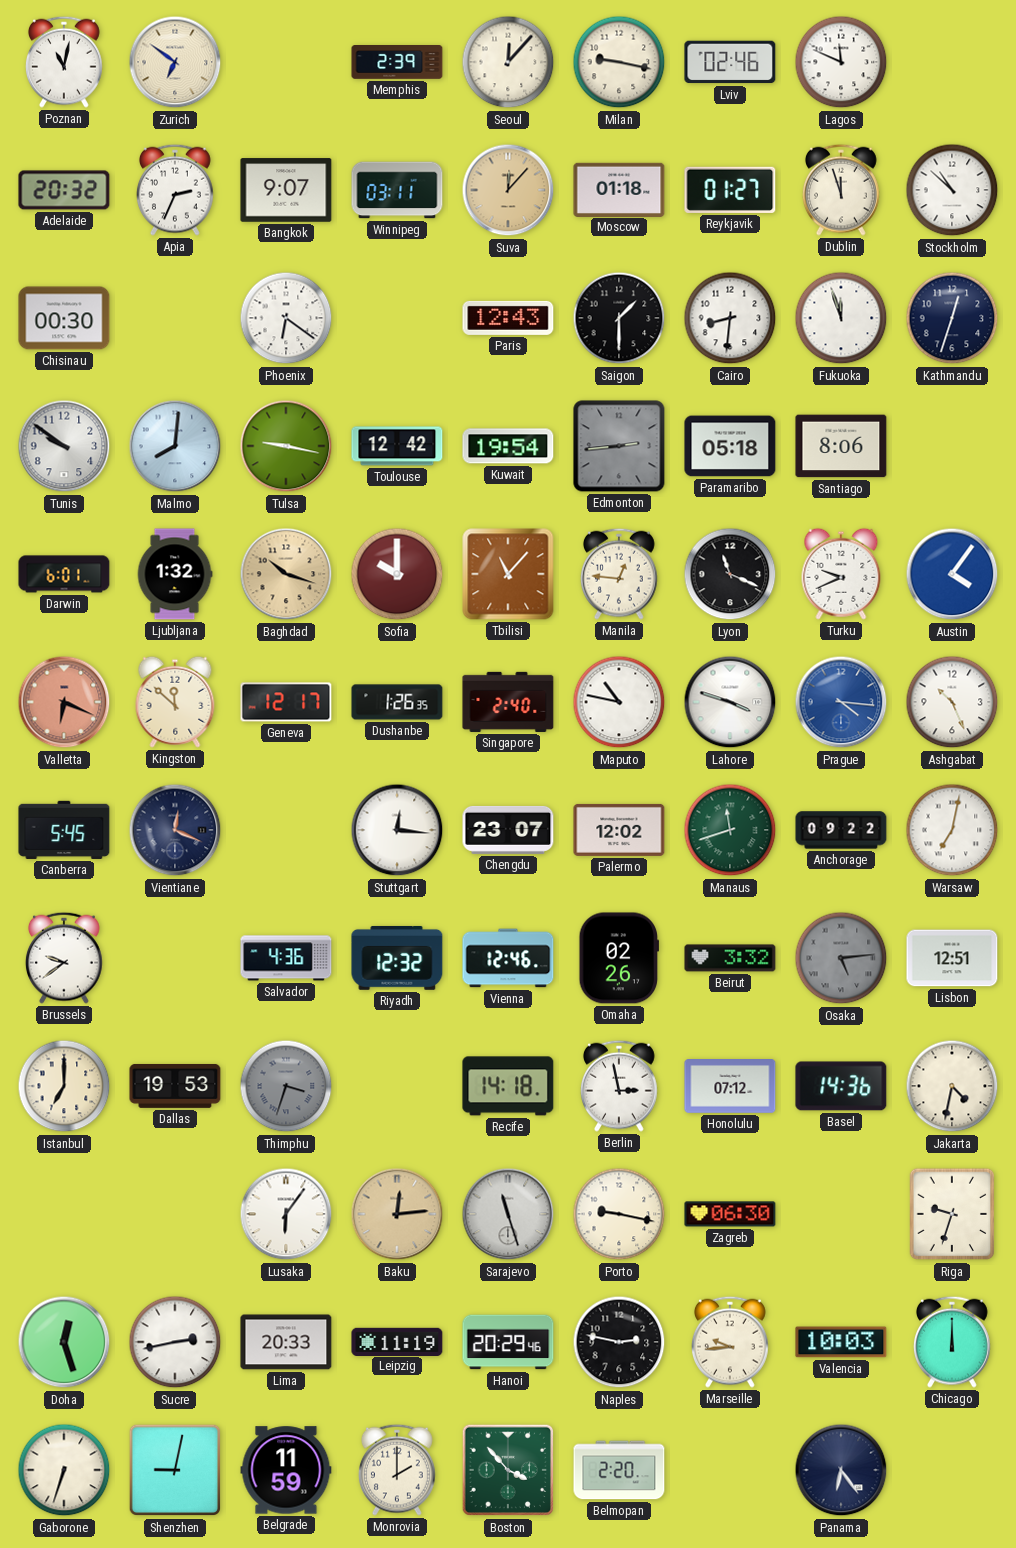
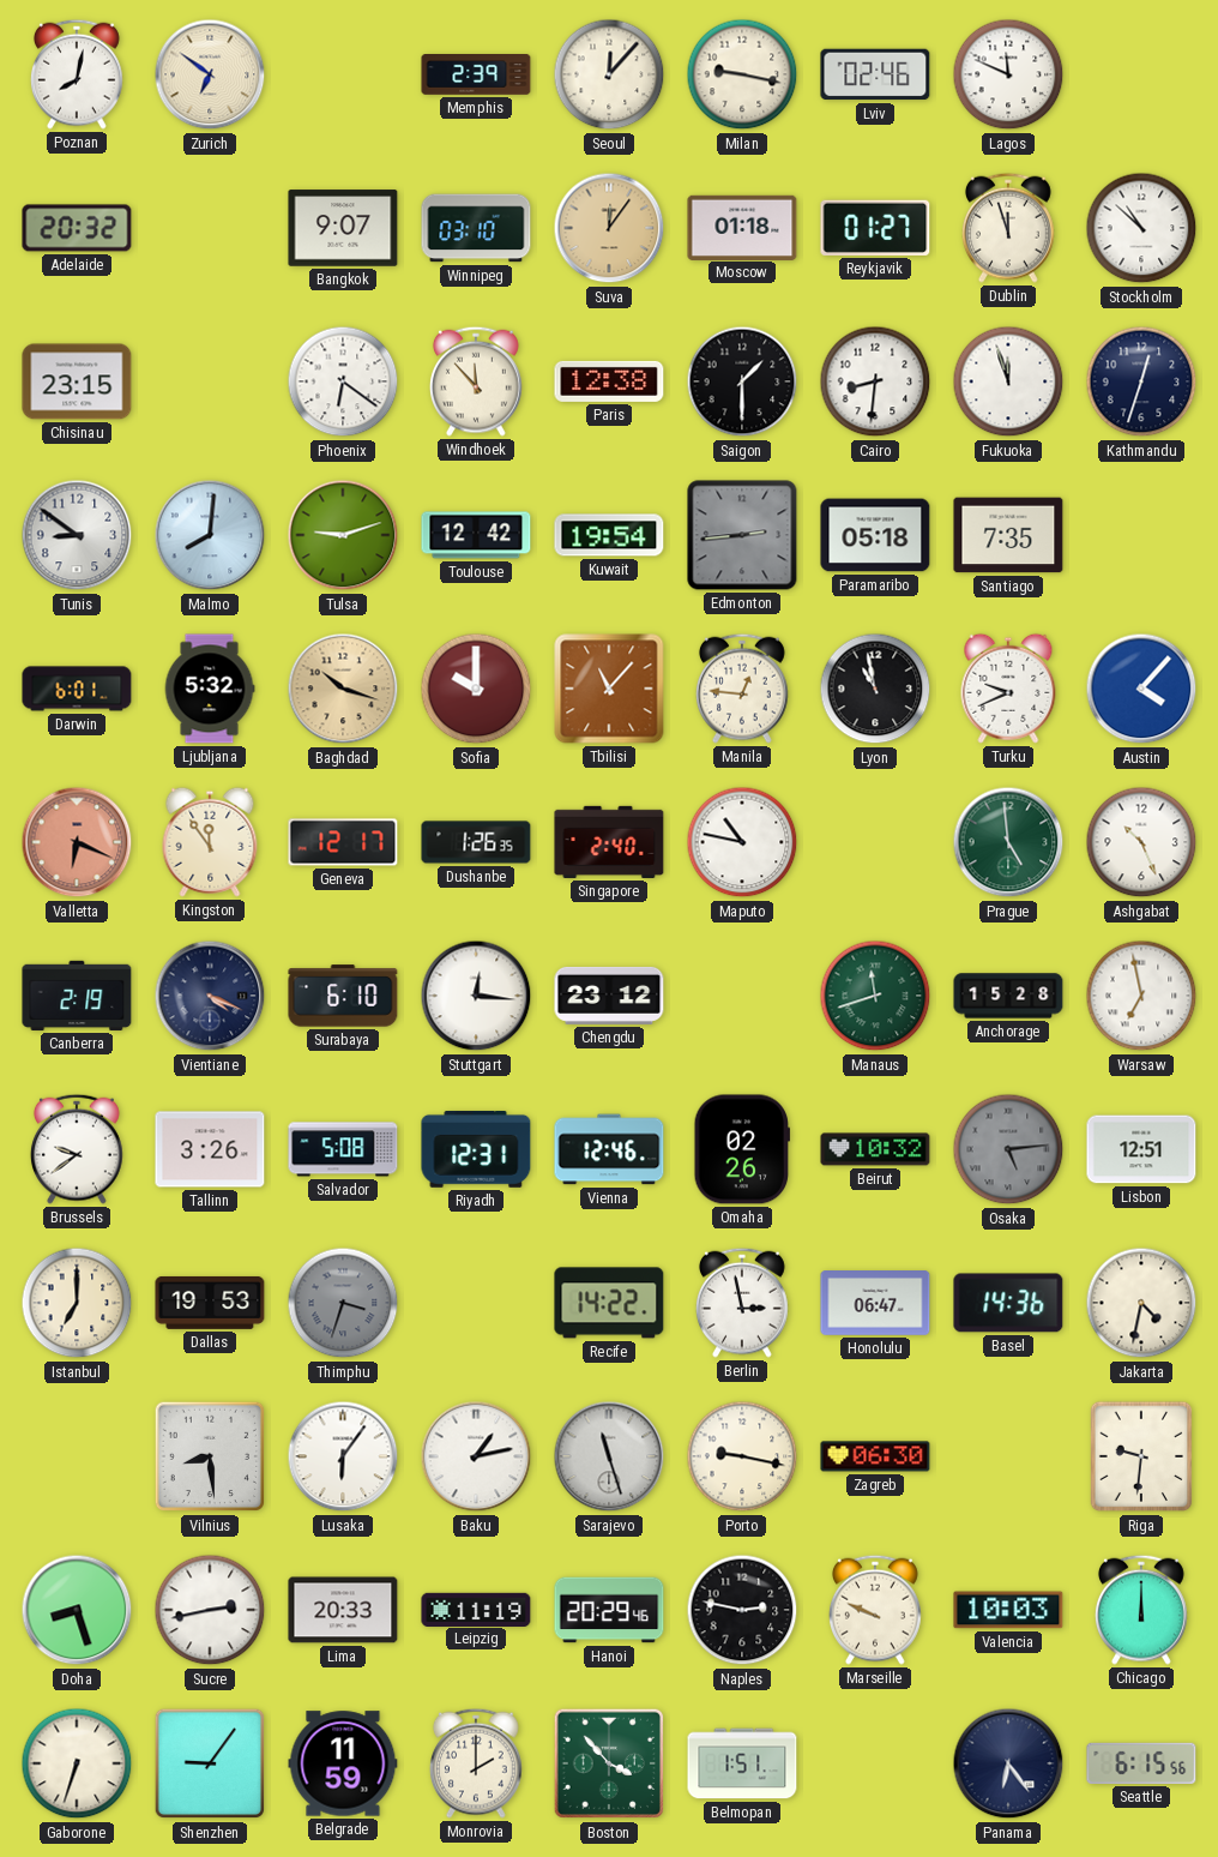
Poznan: 11:02 -> 8:02
Apia: 2:34 -> none
Winnipeg: 03:11 -> 03:10
Suva: 12:07 -> 12:06
Chisinau: 00:30 -> 23:15
Windhoek: none -> 11:53
Paris: 12:43 -> 12:38
Tunis: 9:51 -> 8:51
Tulsa: 9:17 -> 9:12
Santiago: 8:06 -> 7:35
Ljubljana: 1:32 -> 5:32
Lyon: 11:19 -> 10:58
Austin: 4:06 -> 4:07
Kingston: 11:52 -> 11:54
Lahore: 3:48 -> none
Prague: 4:16 -> 4:59
Prague dial: blue -> green
Canberra: 5:45 -> 2:19
Vientiane: 12:19 -> 4:19
Surabaya: none -> 6:10
Chengdu: 23:07 -> 23:12
Palermo: 12:02 -> none
Anchorage: 09:22 -> 15:28
Warsaw: 7:02 -> 6:58
Tallinn: none -> 3:26
Salvador: 4:36 -> 5:08
Riyadh: 12:32 -> 12:31
Beirut: 3:32 -> 10:32
Recife: 14:18 -> 14:22
Honolulu: 07:12 -> 06:47
Vilnius: none -> 8:29
Baku: 12:14 -> 1:13
Baku dial: champagne -> white
Riga: 9:33 -> 9:31
Doha: 12:27 -> 8:27
Marseille: 9:44 -> 9:49
Shenzhen: 9:02 -> 9:06
Belmopan: 2:20 -> 1:51
Seattle: none -> 6:15
